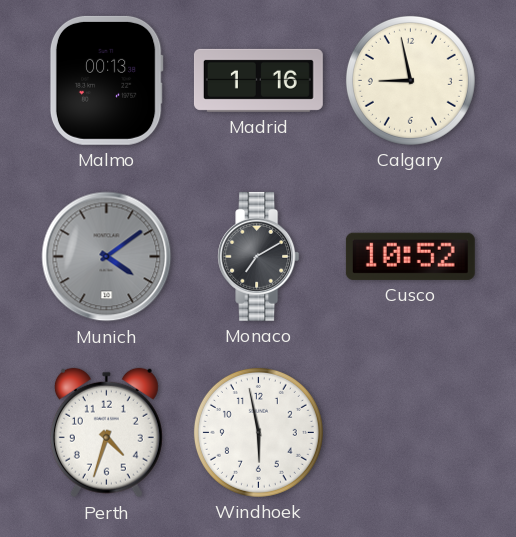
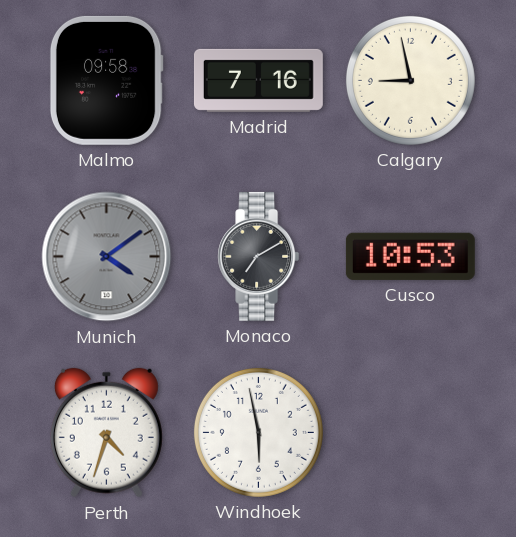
Malmo: 00:13 -> 09:58
Madrid: 1:16 -> 7:16
Cusco: 10:52 -> 10:53
